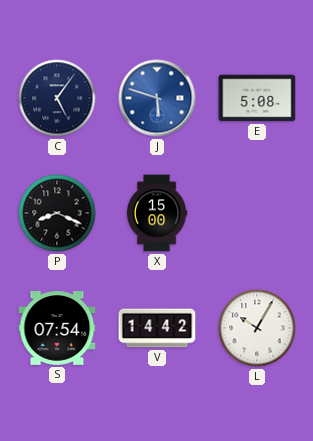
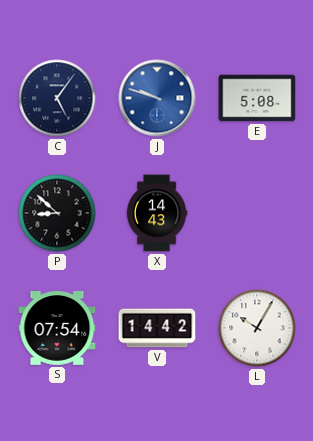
J: 5:48 -> 9:48
P: 8:19 -> 8:52
X: 15:00 -> 14:43
